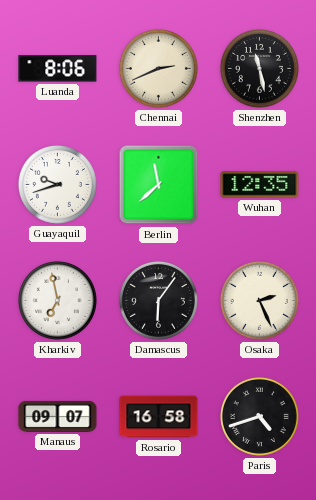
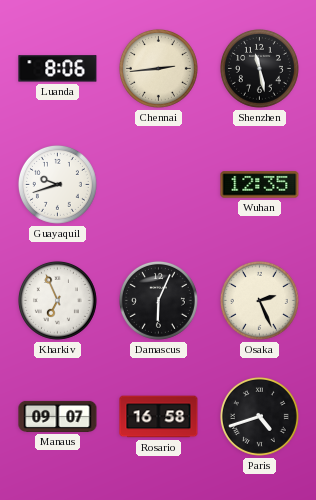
Chennai: 2:41 -> 2:44
Berlin: 11:38 -> none
Kharkiv: 6:58 -> 6:56
Damascus: 6:06 -> 6:04
